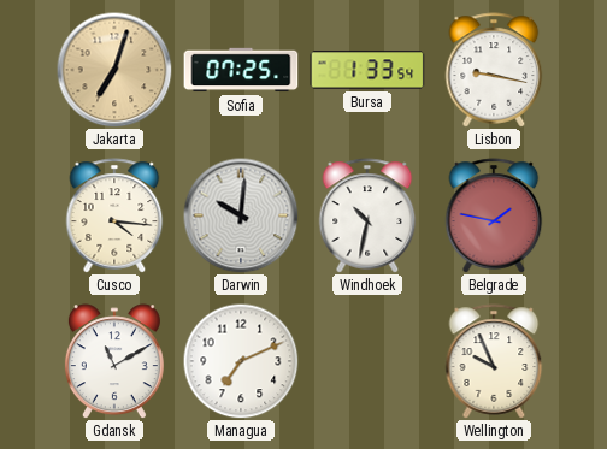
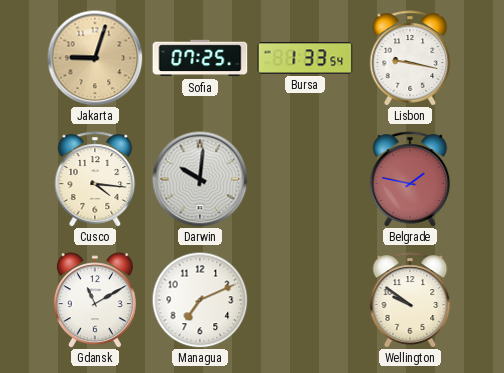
Jakarta: 7:03 -> 9:03
Windhoek: 10:32 -> none
Wellington: 9:56 -> 9:51
